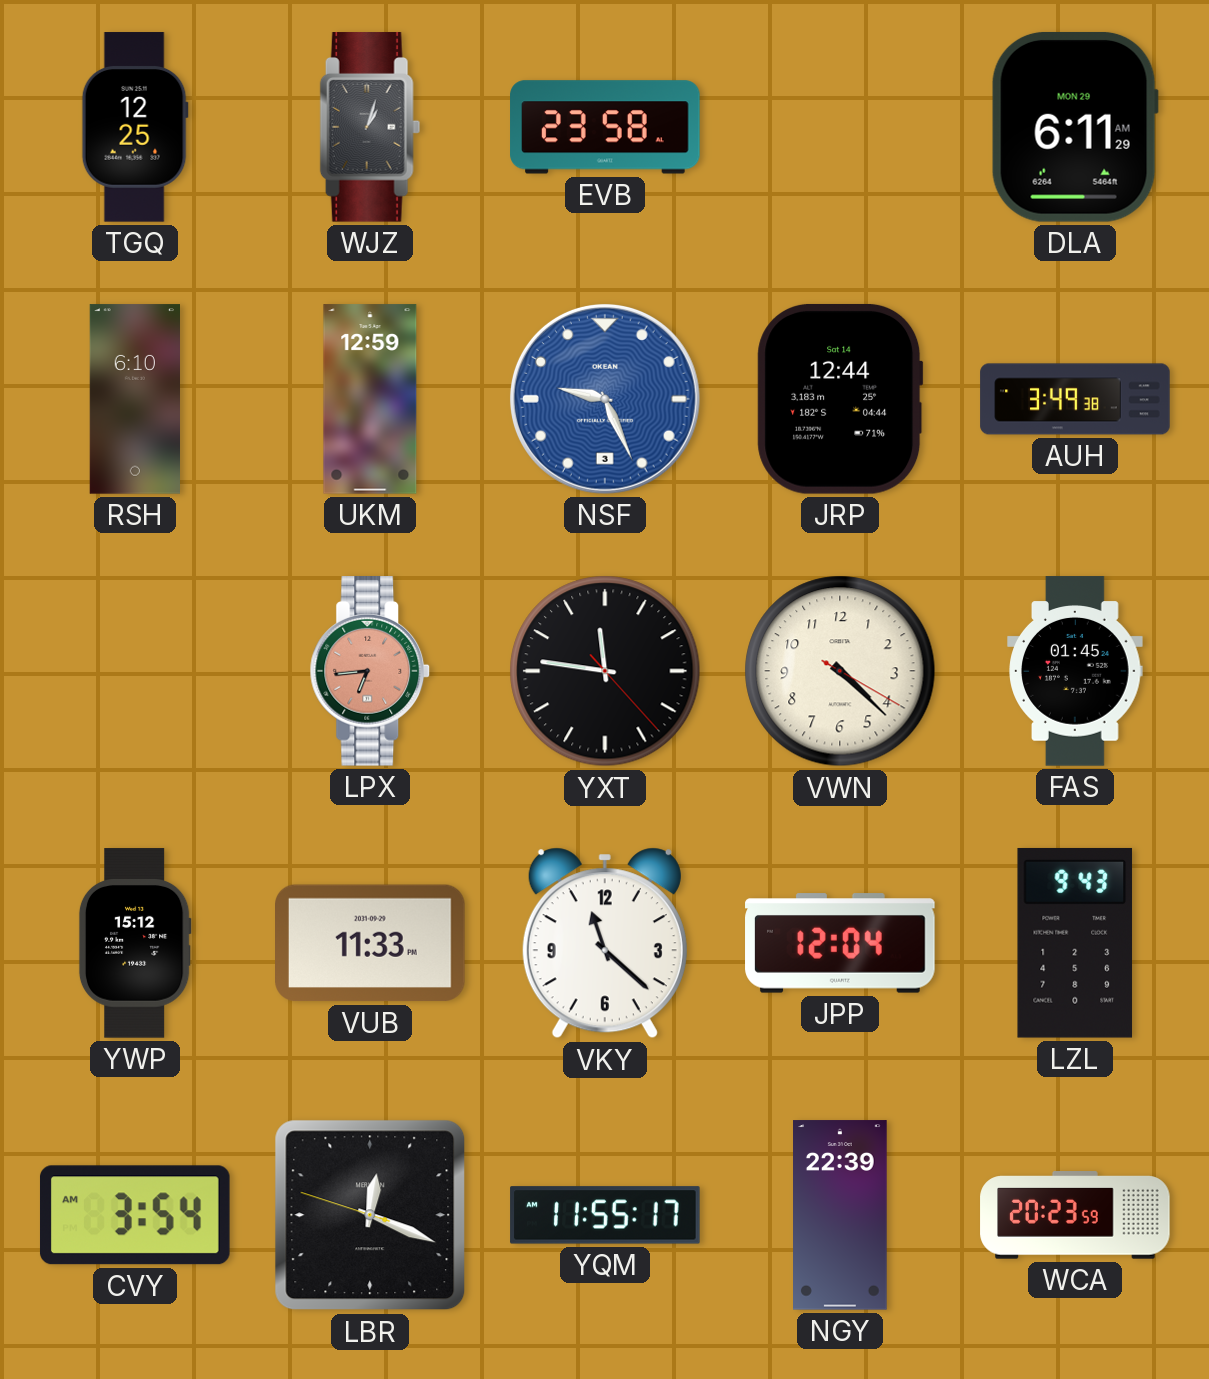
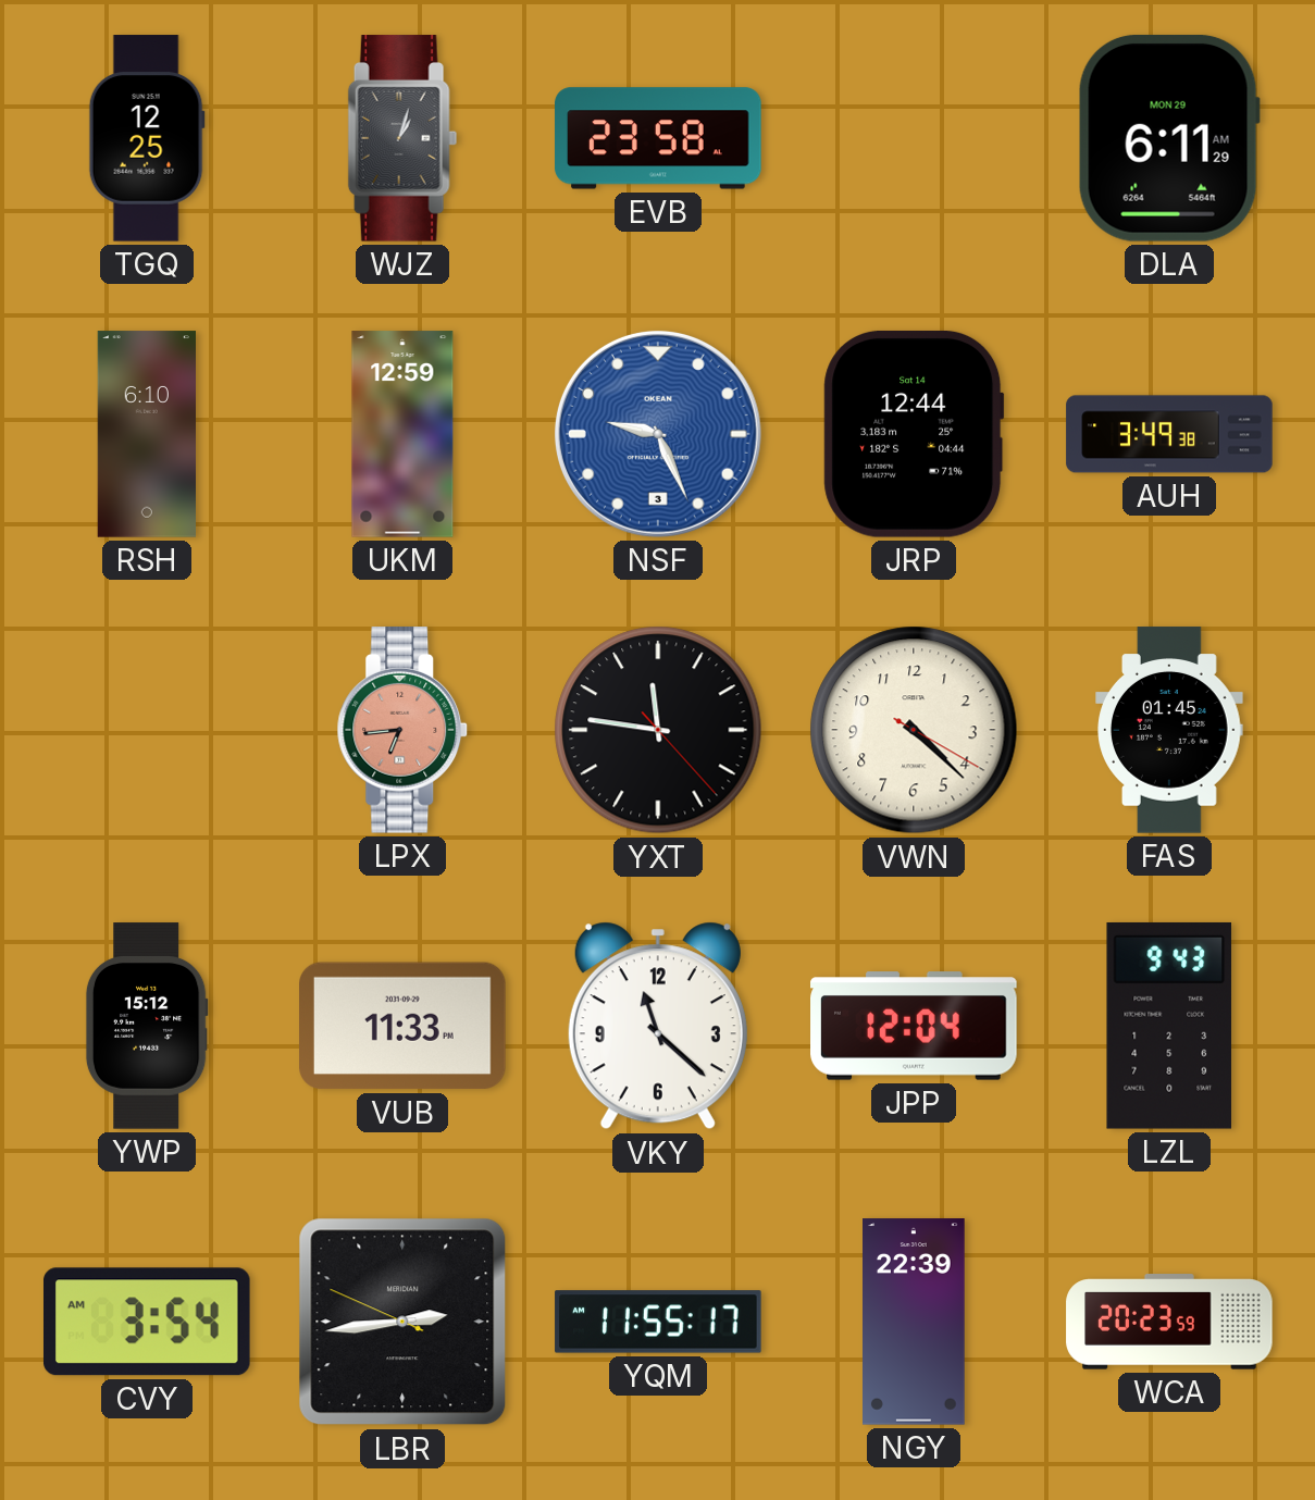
LBR: 12:18 -> 2:43
